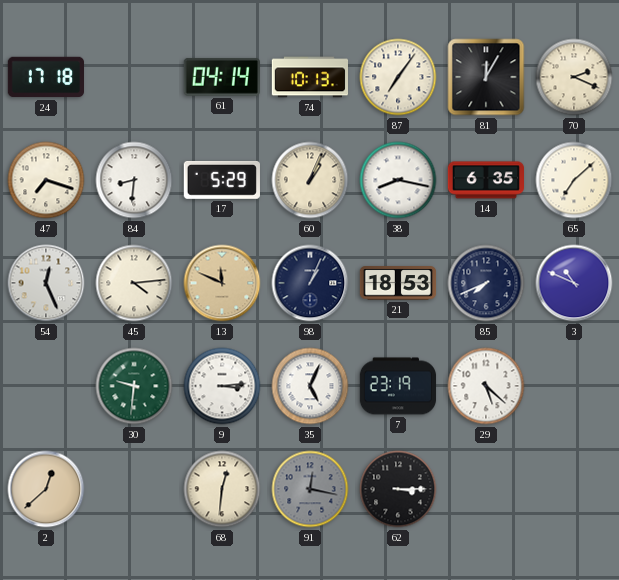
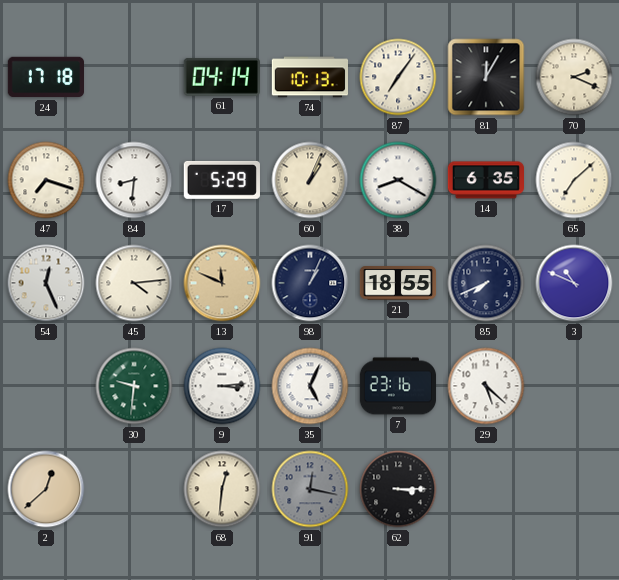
38: 8:17 -> 8:20
21: 18:53 -> 18:55
7: 23:19 -> 23:16
